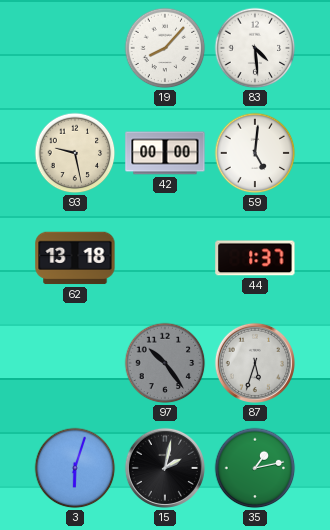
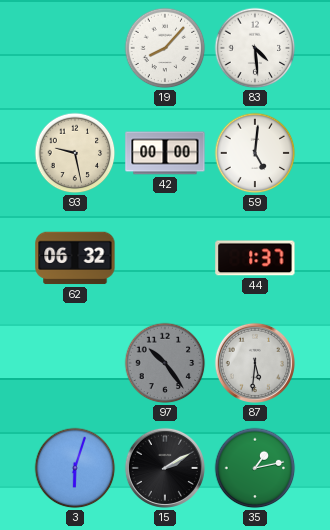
62: 13:18 -> 06:32
87: 5:33 -> 5:31
15: 2:02 -> 2:10
